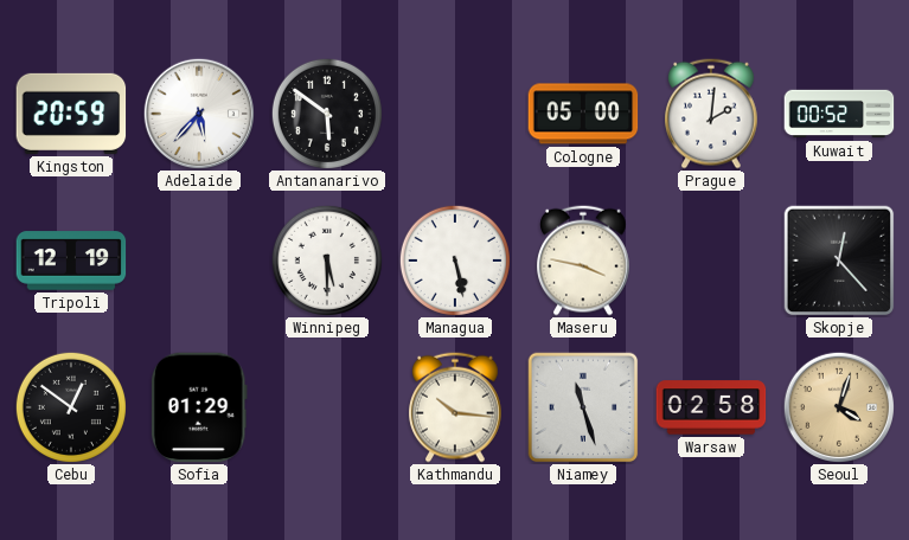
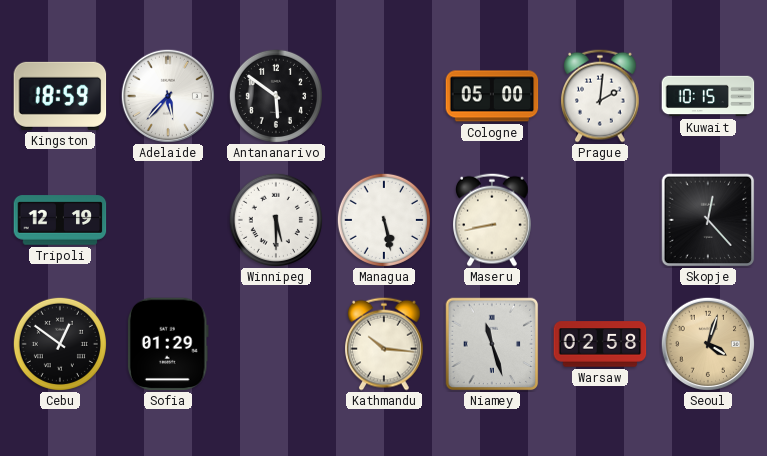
Kingston: 20:59 -> 18:59
Kuwait: 00:52 -> 10:15
Maseru: 3:47 -> 8:43
